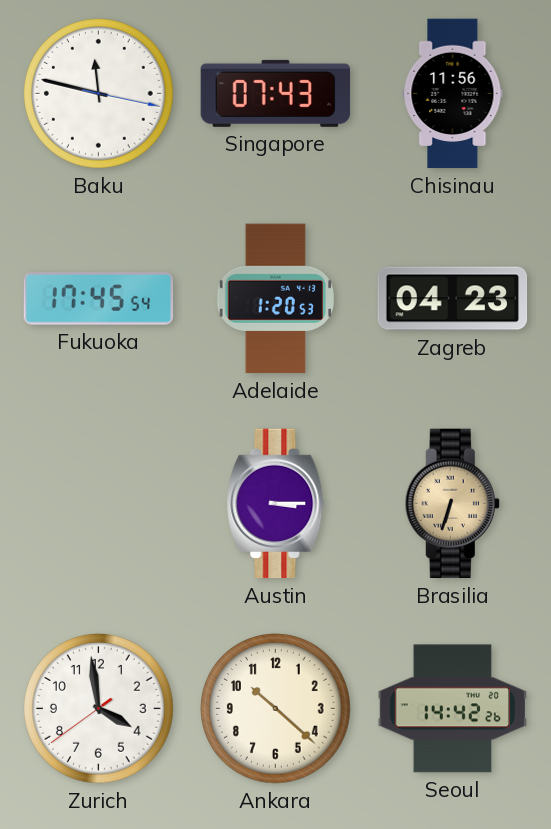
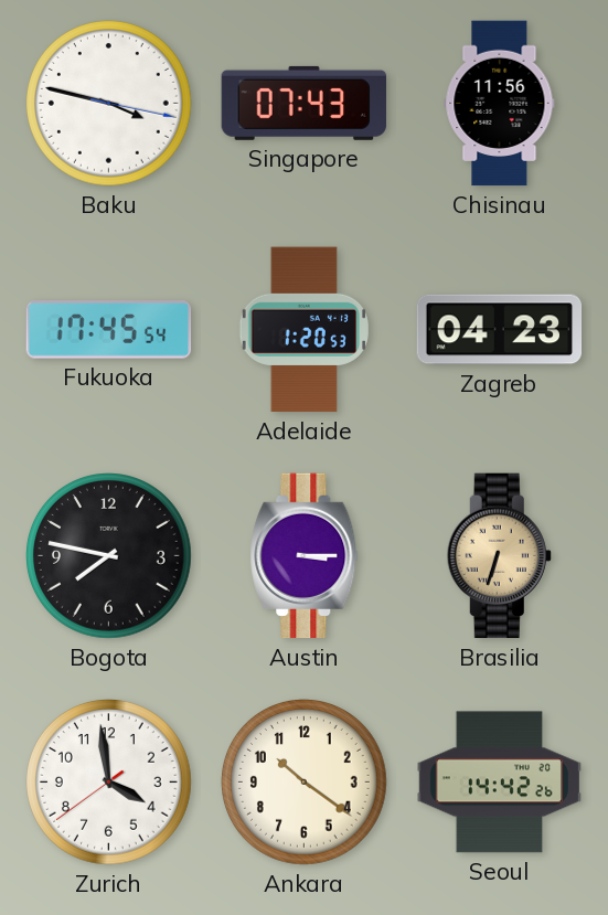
Baku: 11:47 -> 3:47
Bogota: none -> 7:47
Ankara: 10:22 -> 10:21
